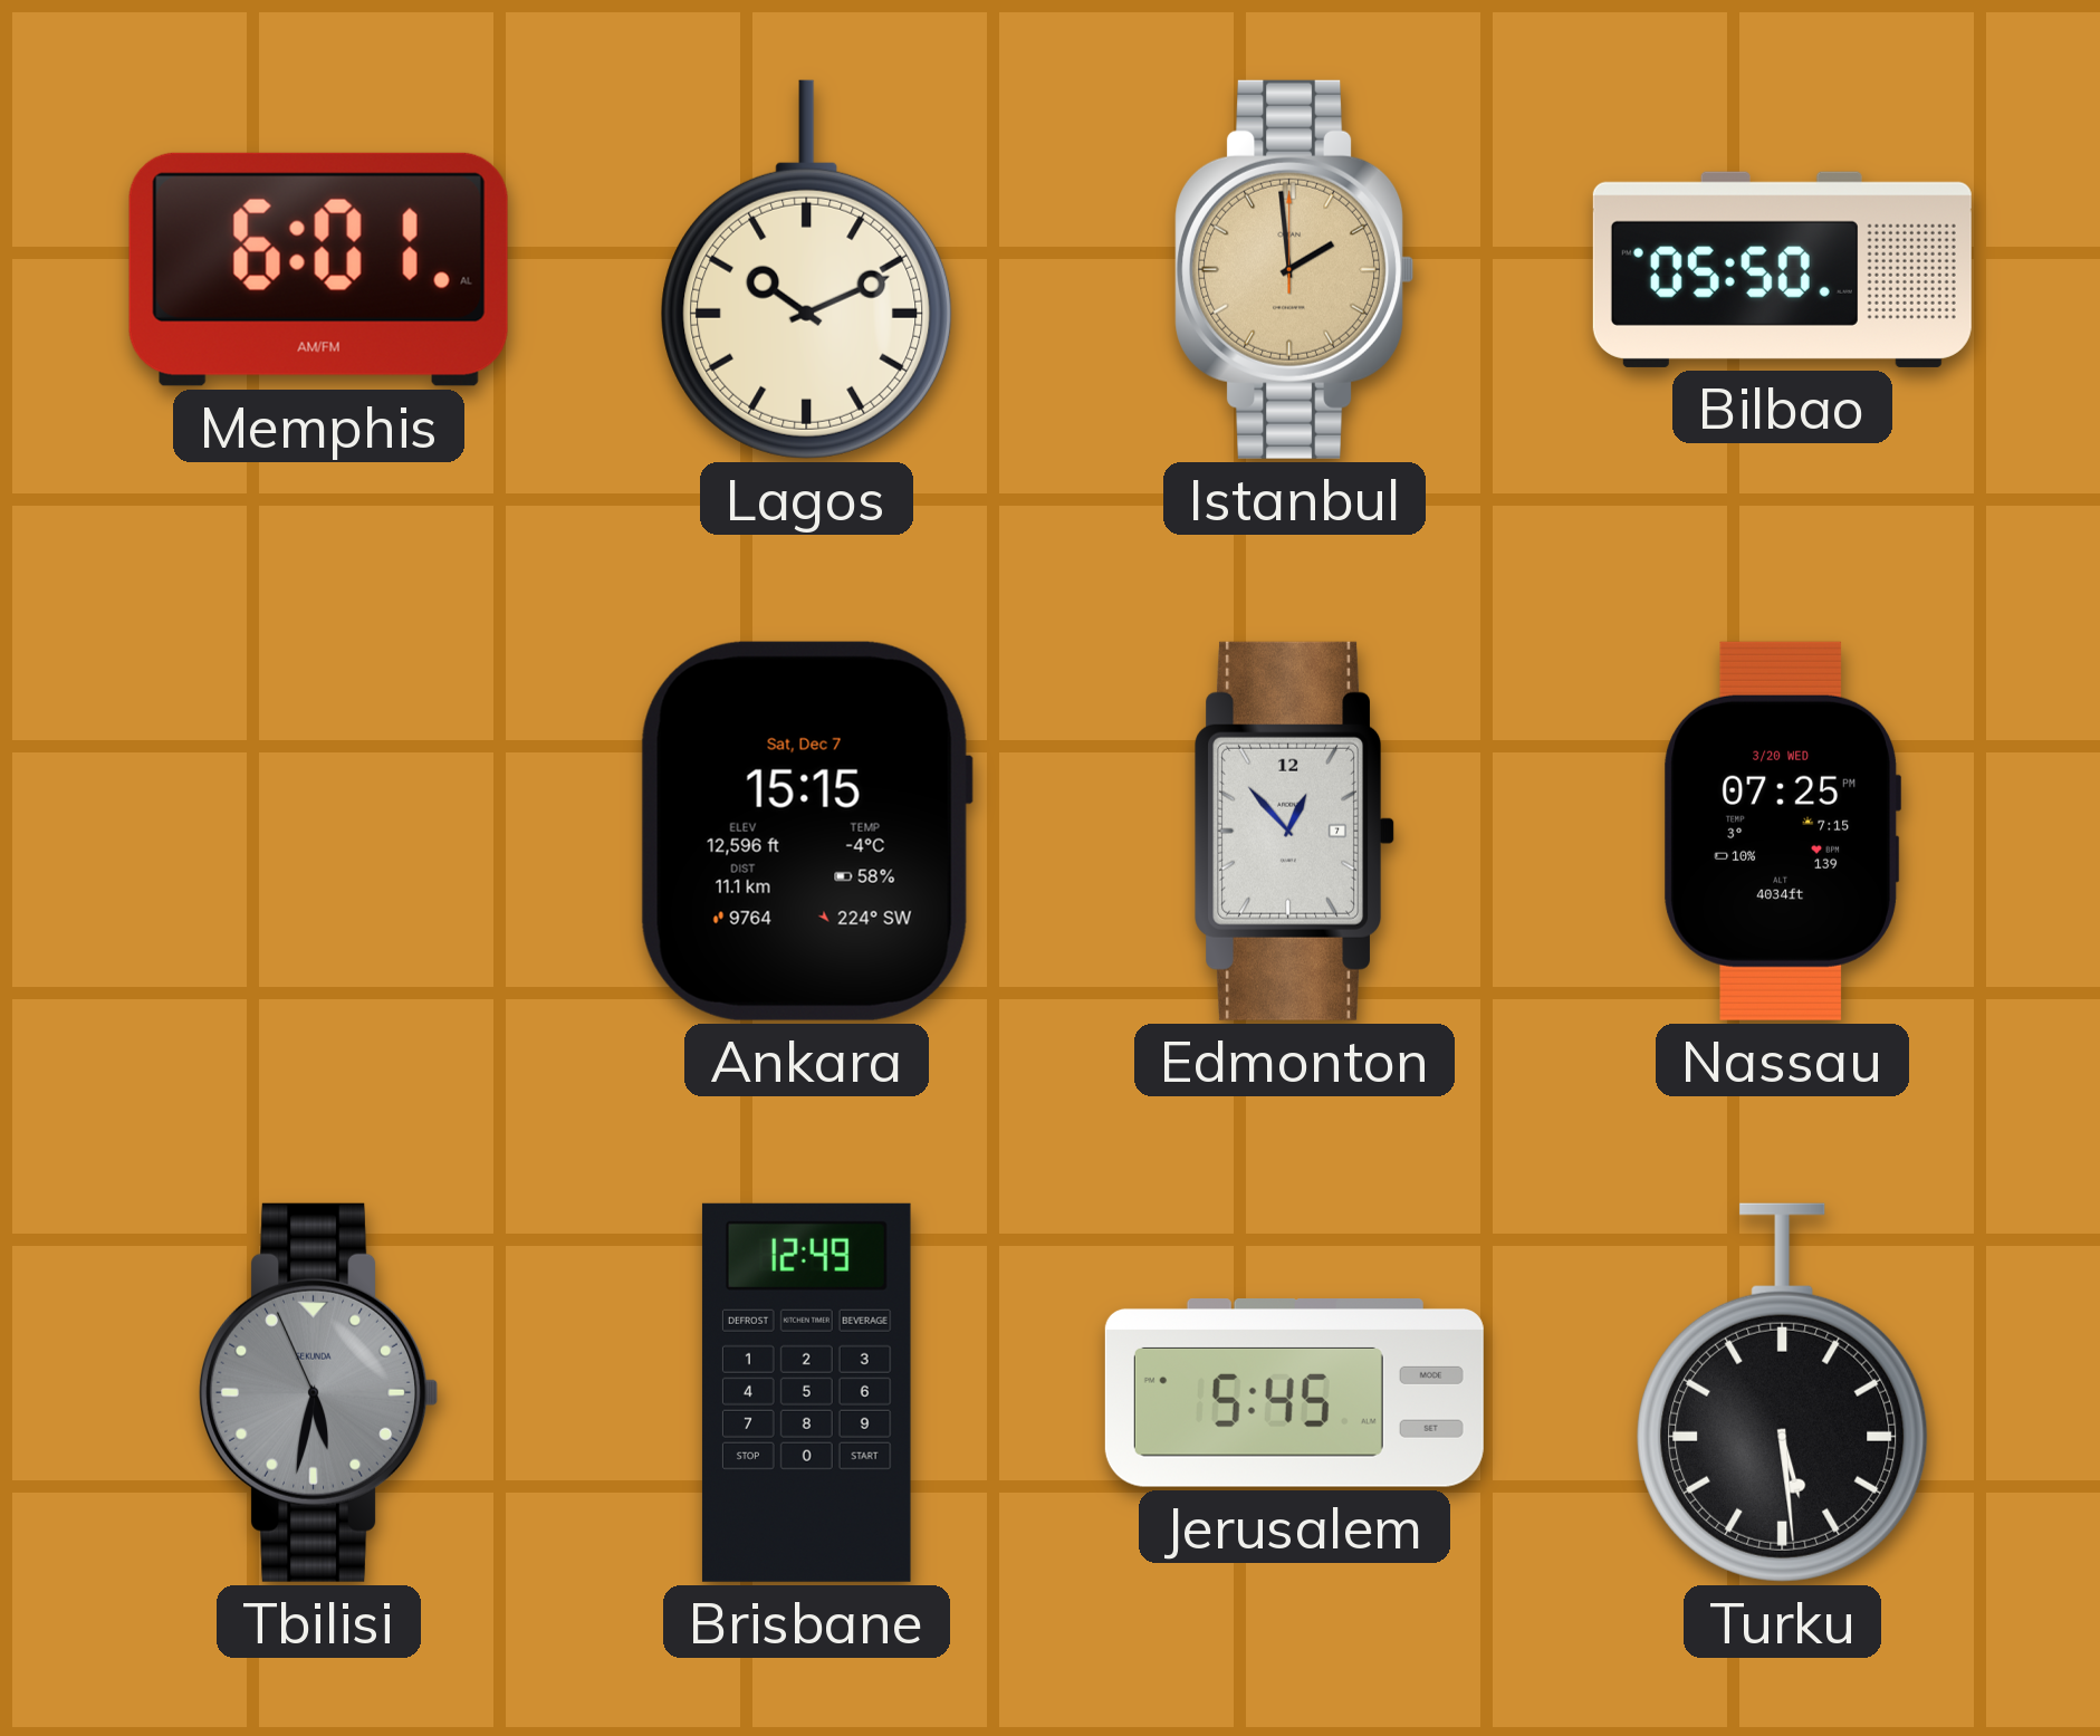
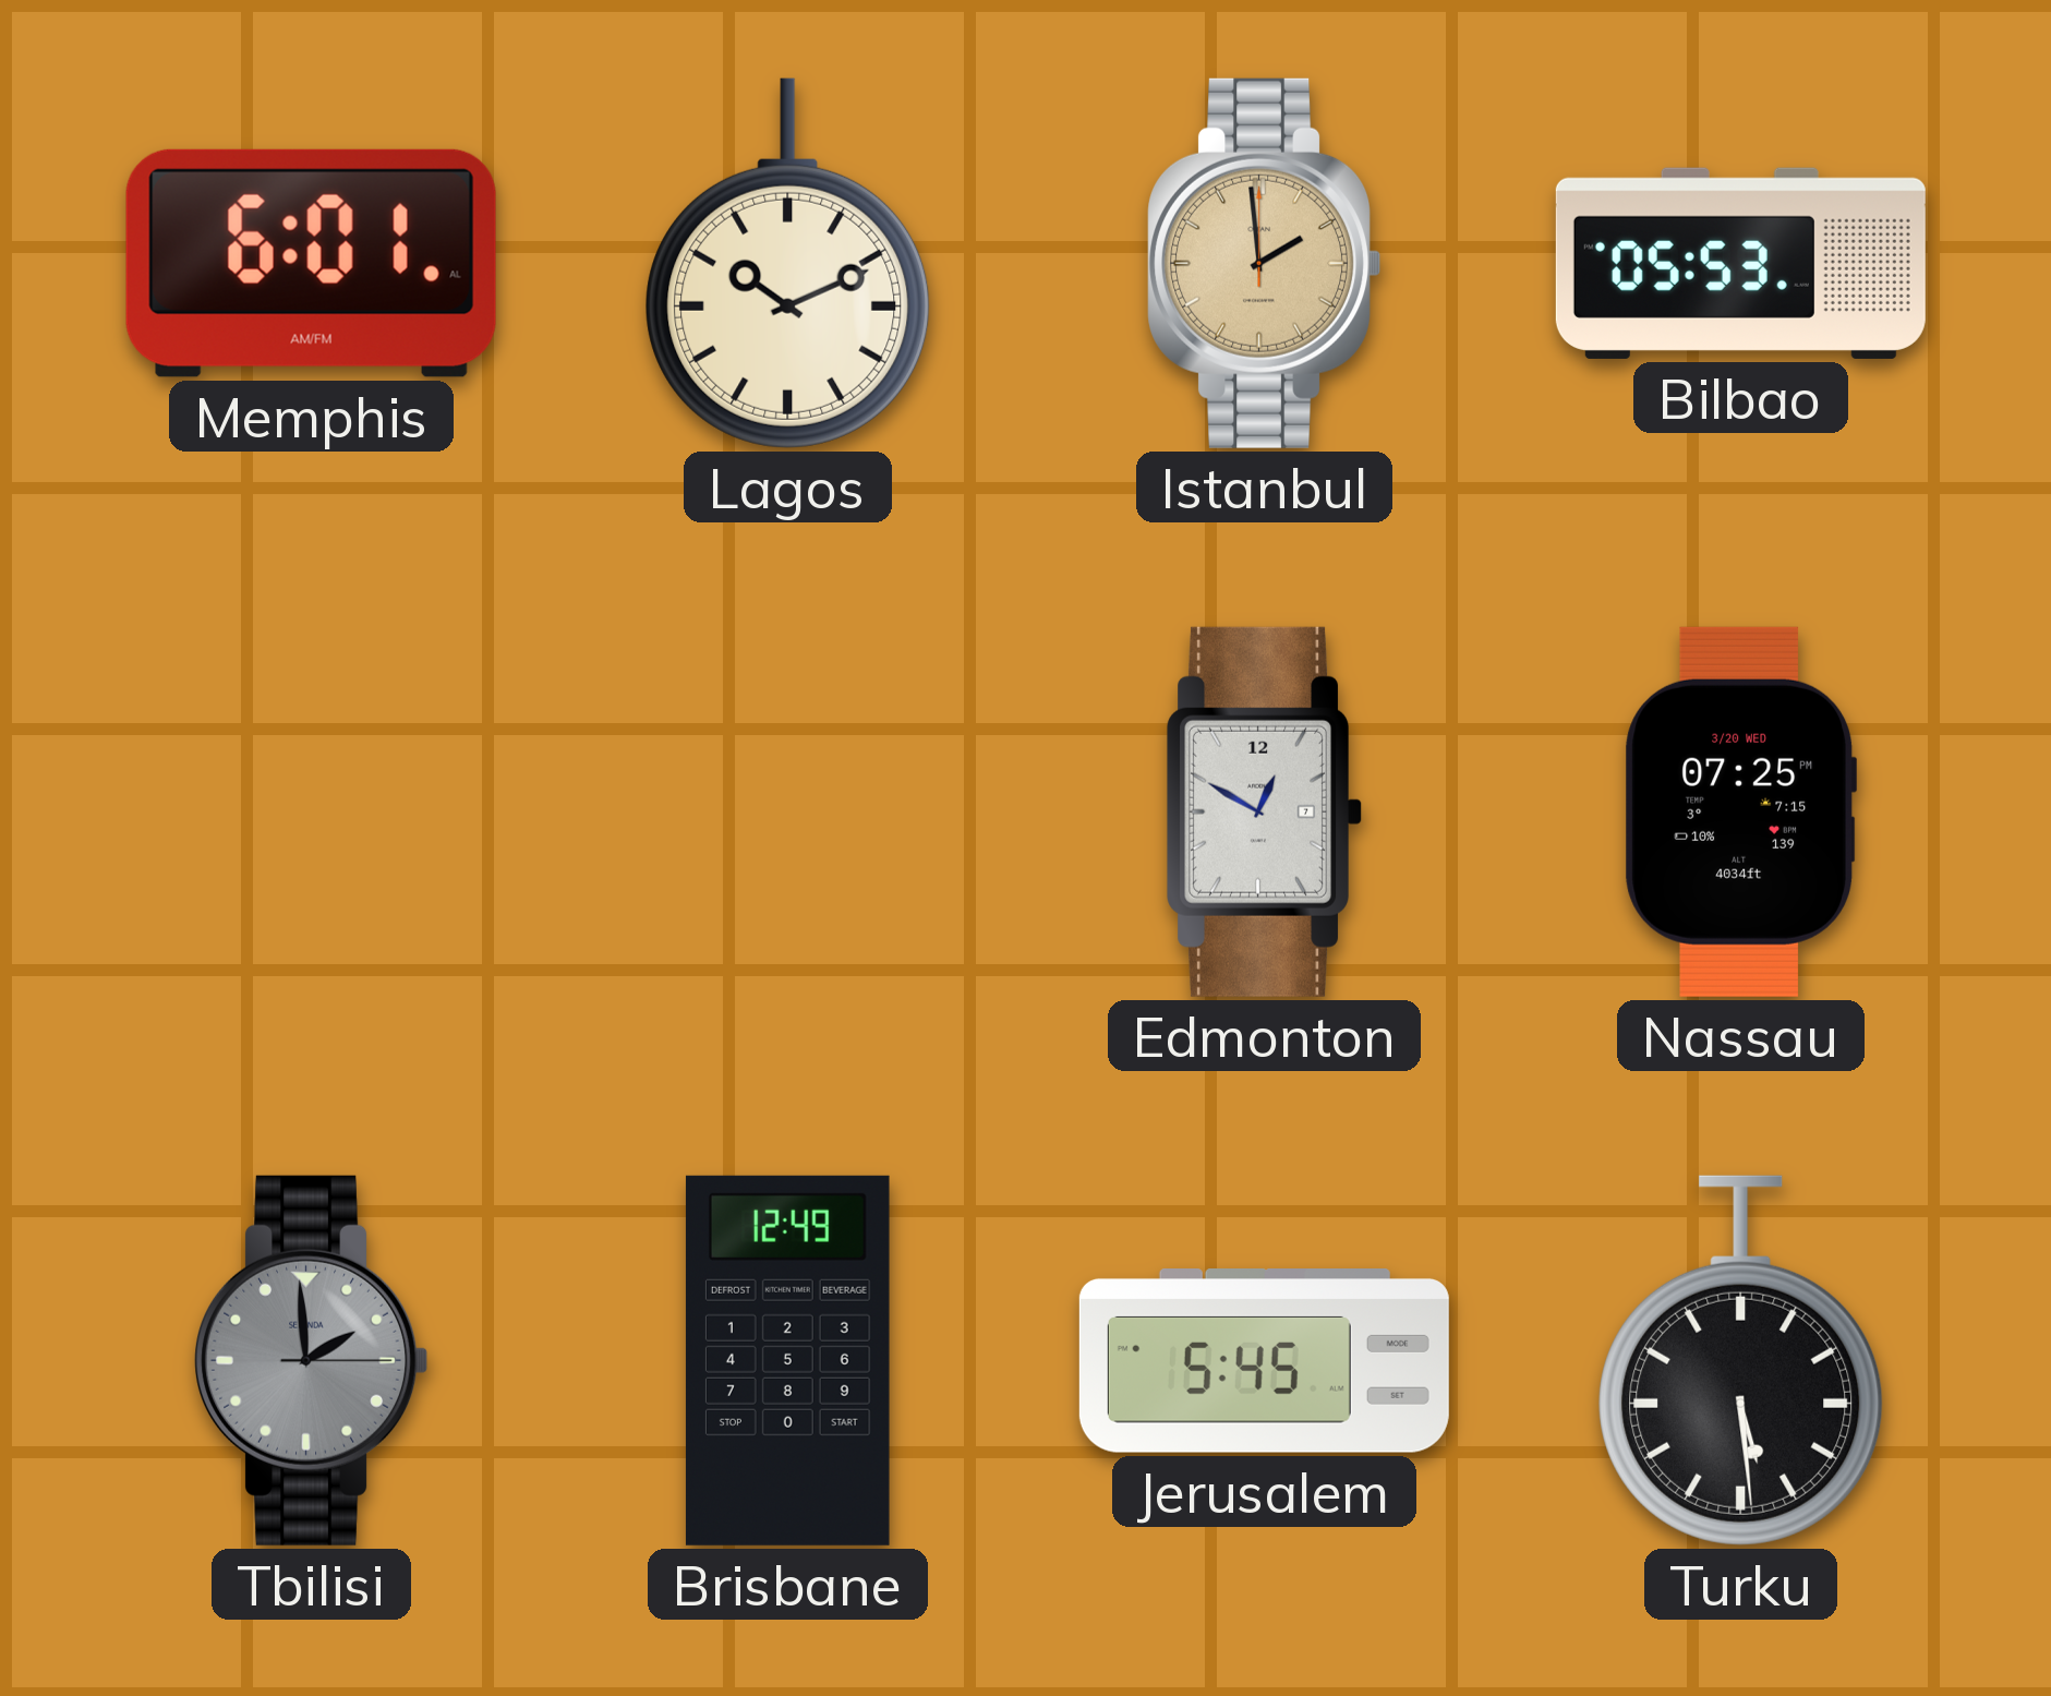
Bilbao: 05:50 -> 05:53
Ankara: 15:15 -> none
Edmonton: 12:53 -> 12:50
Tbilisi: 5:31 -> 1:59
